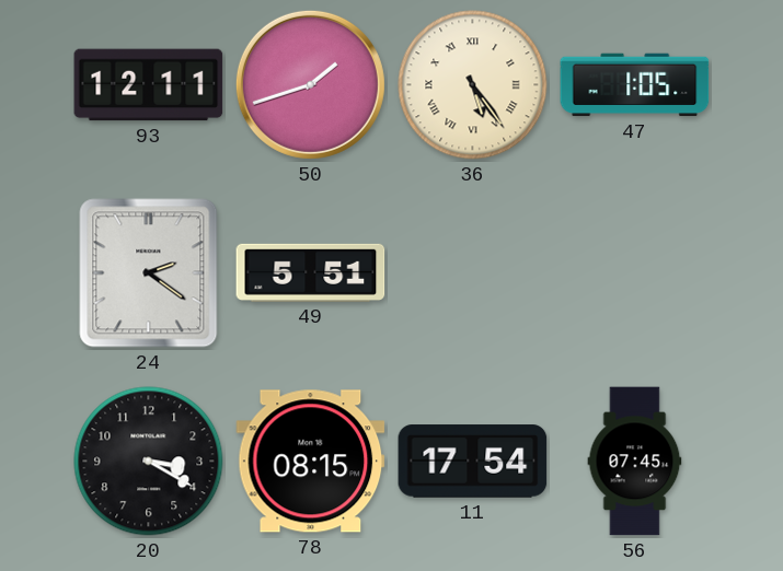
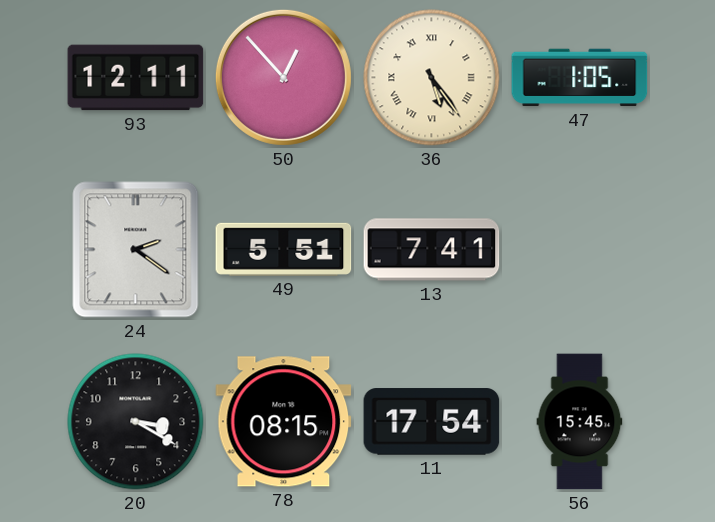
50: 1:42 -> 12:53
13: none -> 7:41
56: 07:45 -> 15:45
